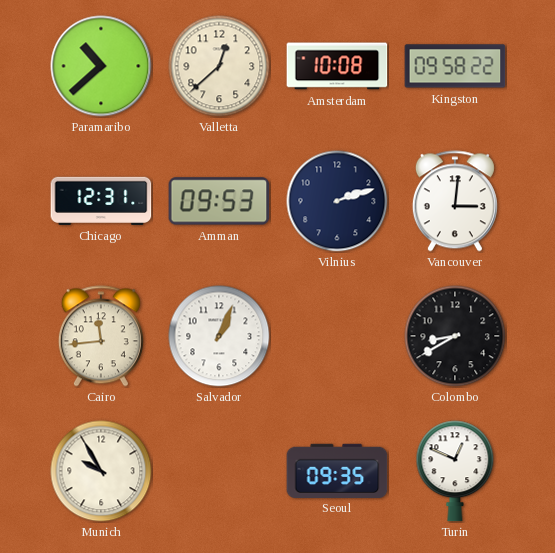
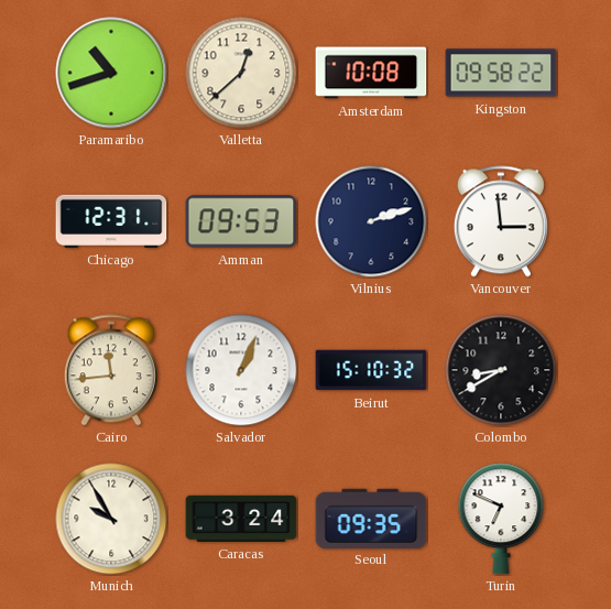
Paramaribo: 10:38 -> 10:42
Vancouver: 3:01 -> 2:59
Beirut: none -> 15:10
Caracas: none -> 3:24
Turin: 12:49 -> 6:49
